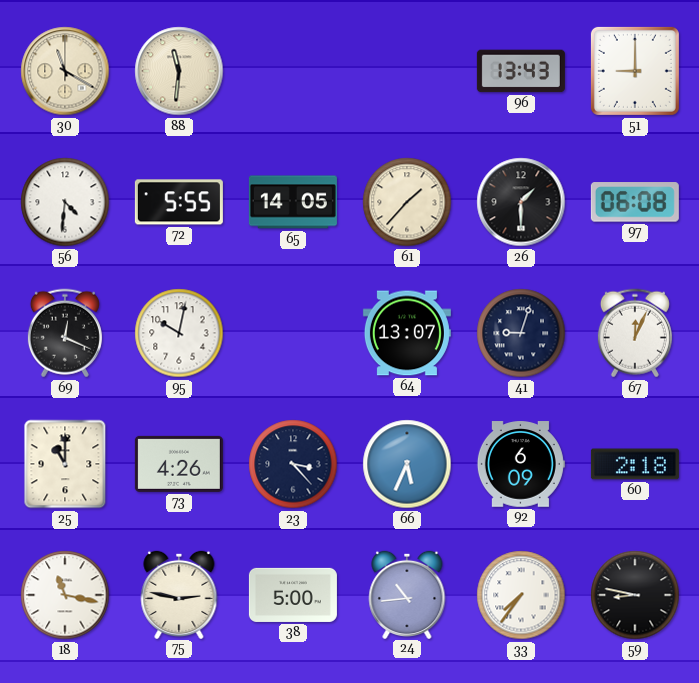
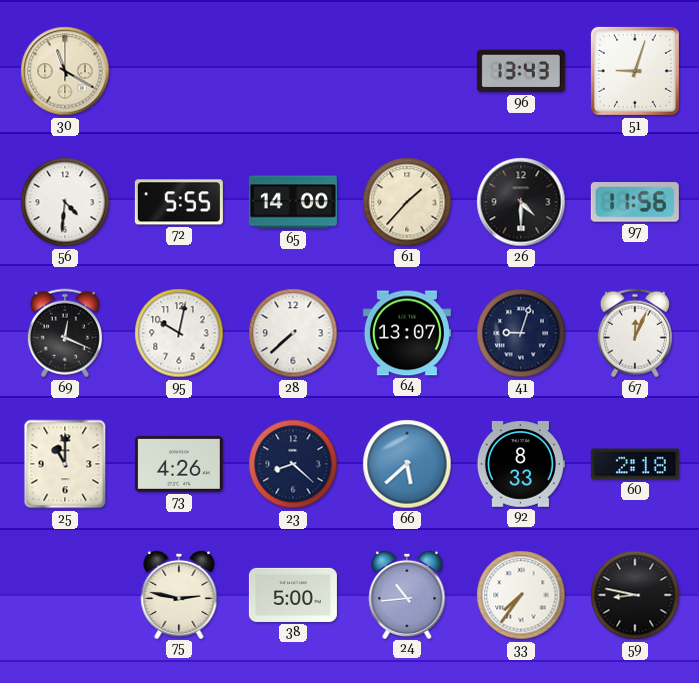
88: 11:31 -> none
51: 9:00 -> 9:03
65: 14:05 -> 14:00
26: 1:30 -> 4:30
97: 06:08 -> 11:56
28: none -> 7:38
23: 3:23 -> 8:22
66: 5:34 -> 5:38
92: 6:09 -> 8:33
18: 11:17 -> none
